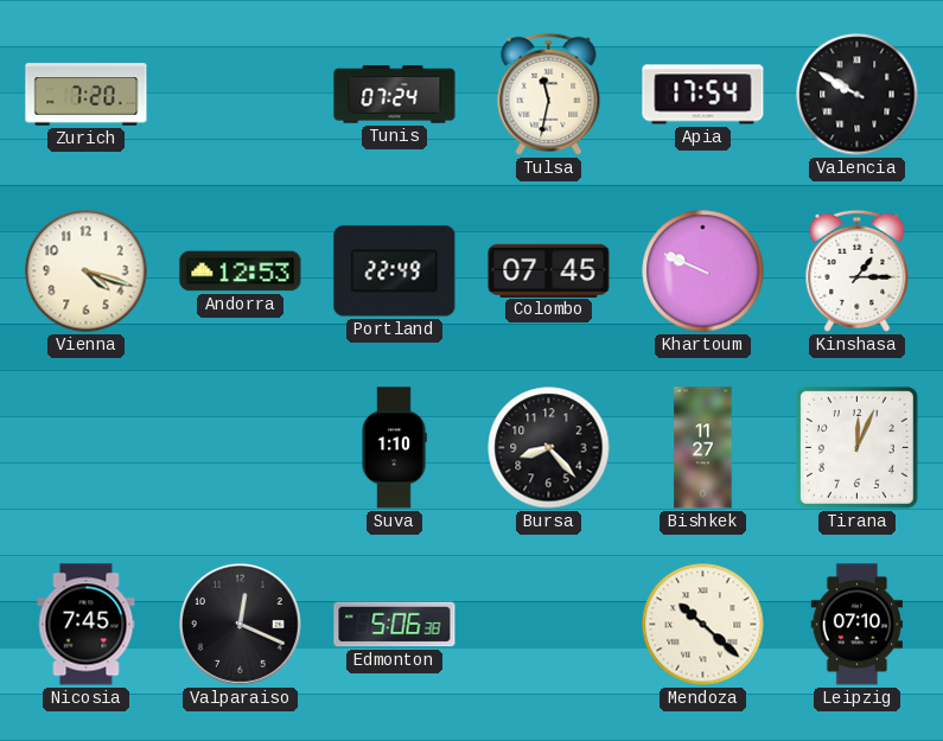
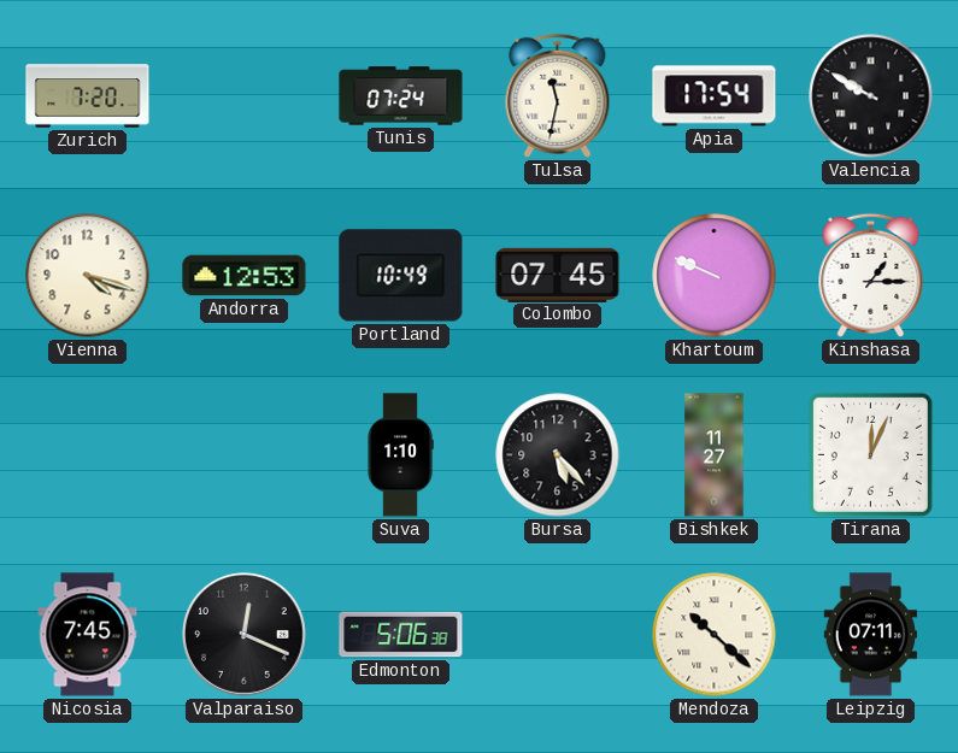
Portland: 22:49 -> 10:49
Bursa: 8:23 -> 5:23
Leipzig: 07:10 -> 07:11
